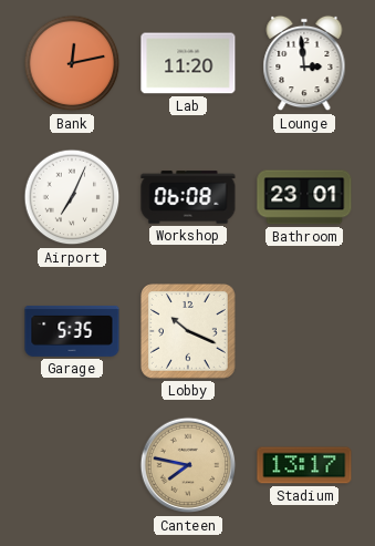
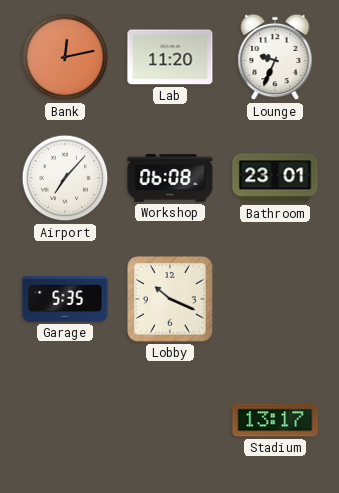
Lounge: 2:59 -> 9:34
Airport: 7:04 -> 7:07
Canteen: 7:47 -> none
